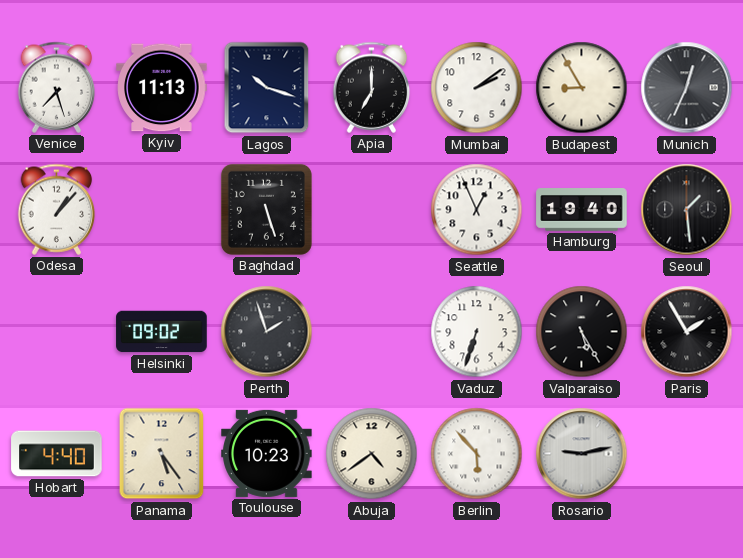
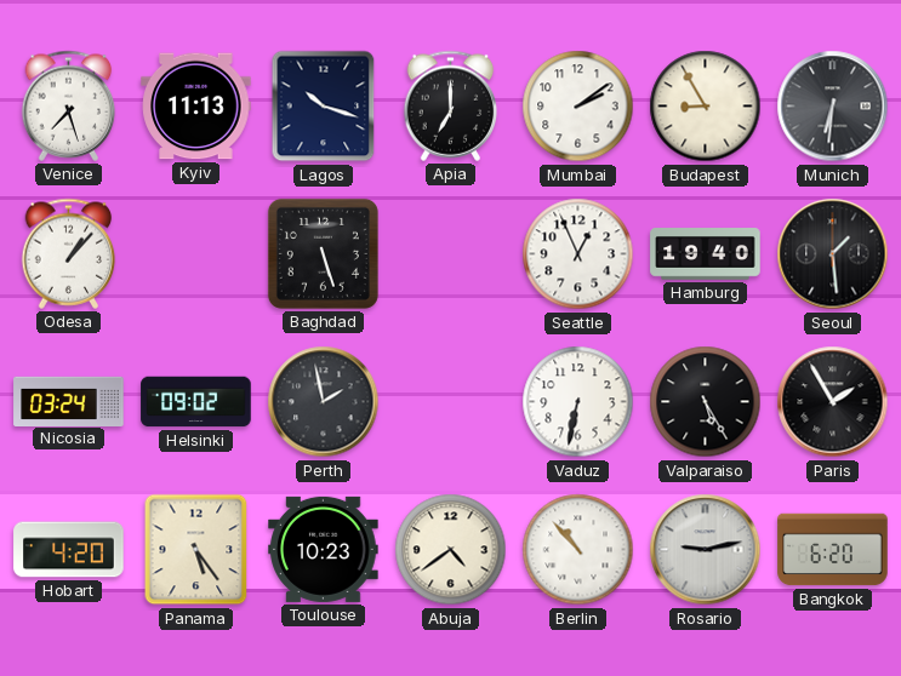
Munich: 12:34 -> 6:31
Nicosia: none -> 03:24
Perth: 1:57 -> 1:58
Vaduz: 6:33 -> 6:32
Hobart: 4:40 -> 4:20
Berlin: 5:53 -> 10:53
Bangkok: none -> 6:20
